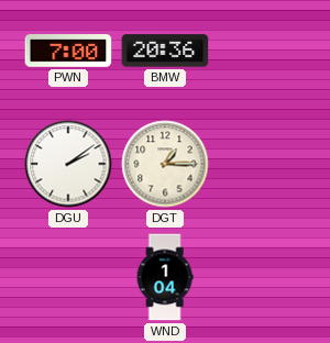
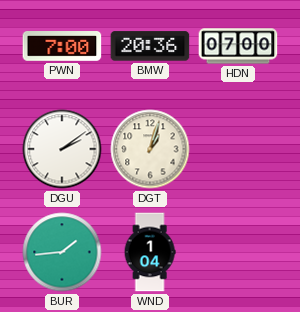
HDN: none -> 07:00
DGT: 1:15 -> 1:03
BUR: none -> 1:44
